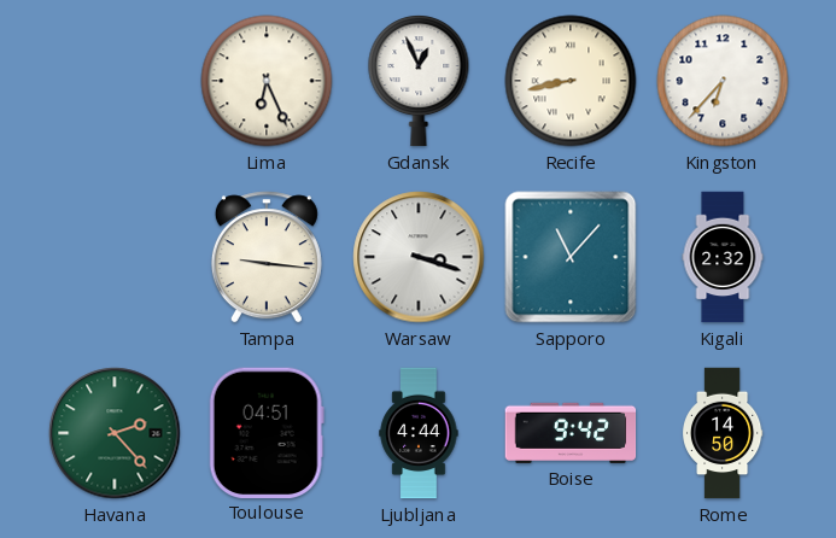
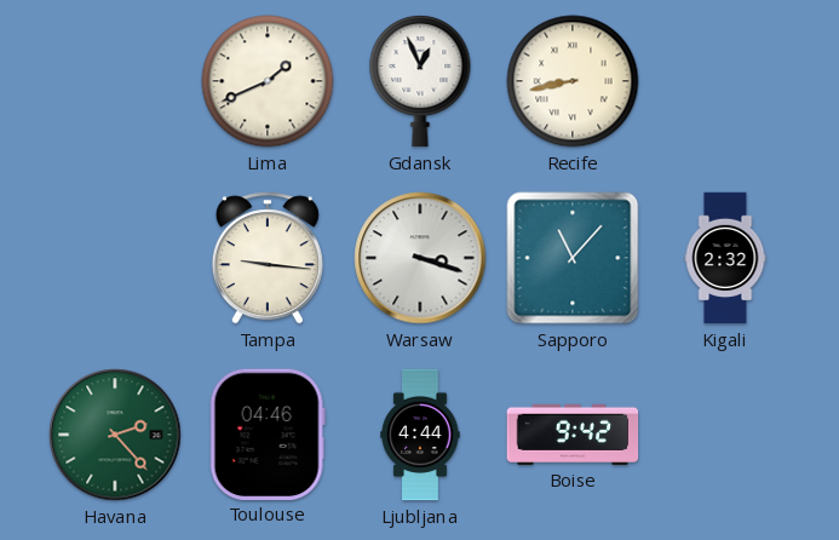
Lima: 6:26 -> 1:41
Kingston: 6:37 -> none
Toulouse: 04:51 -> 04:46
Rome: 14:50 -> none
